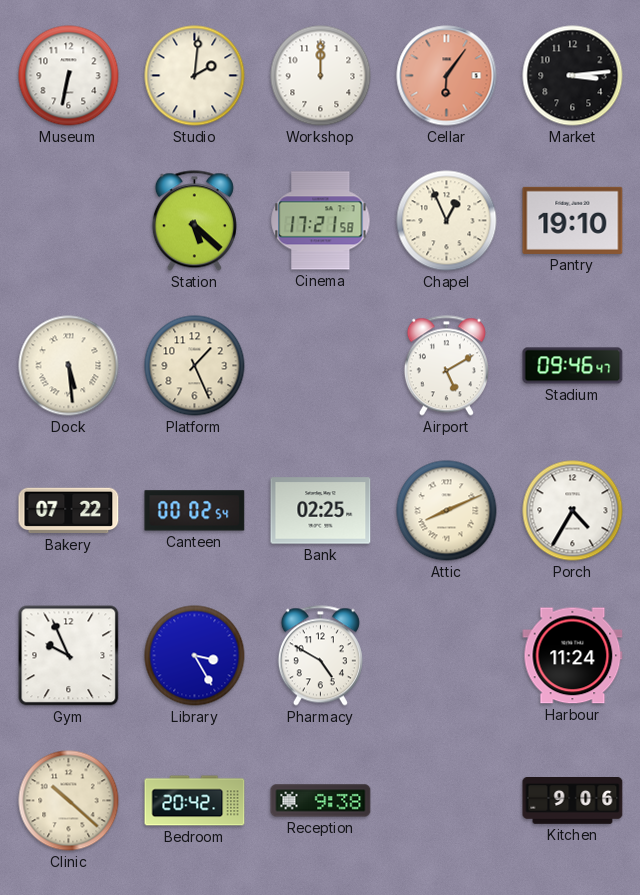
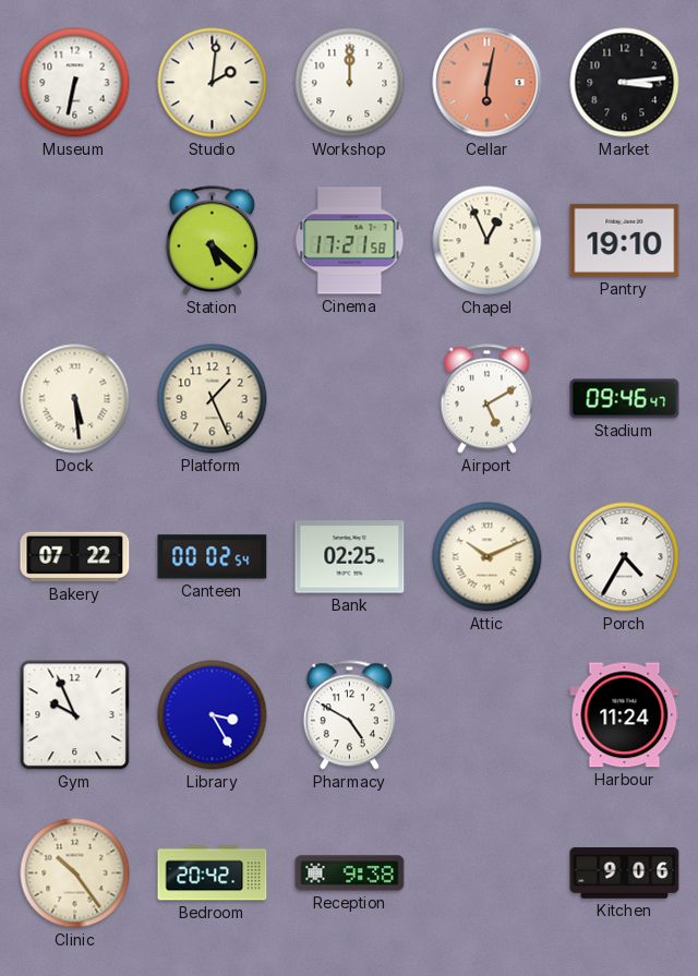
Cellar: 6:06 -> 6:02
Attic: 8:11 -> 10:11
Clinic: 10:22 -> 10:24
